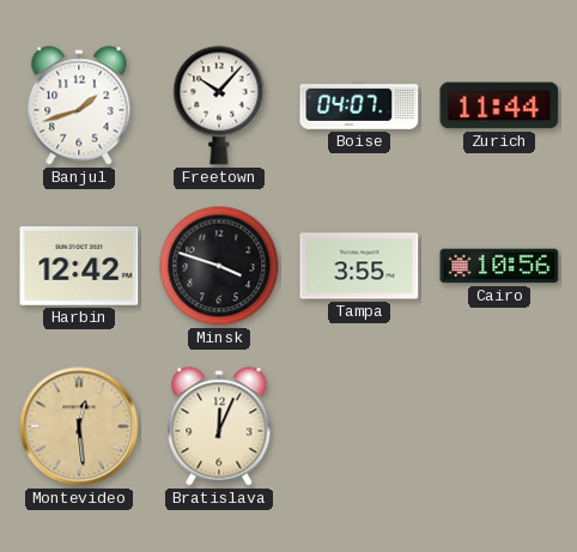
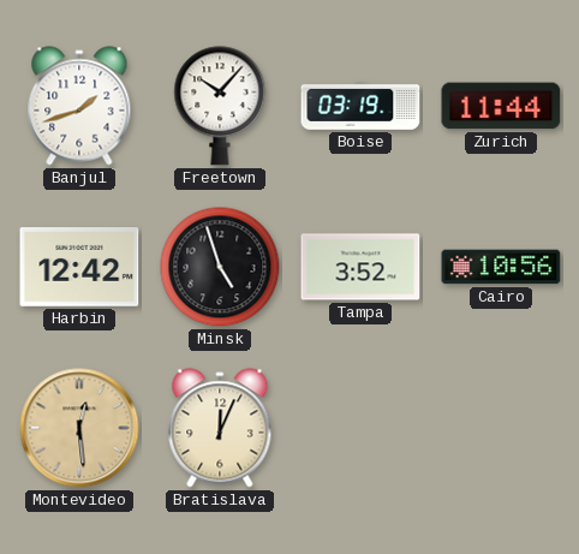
Boise: 04:07 -> 03:19
Minsk: 3:48 -> 4:57
Tampa: 3:55 -> 3:52
